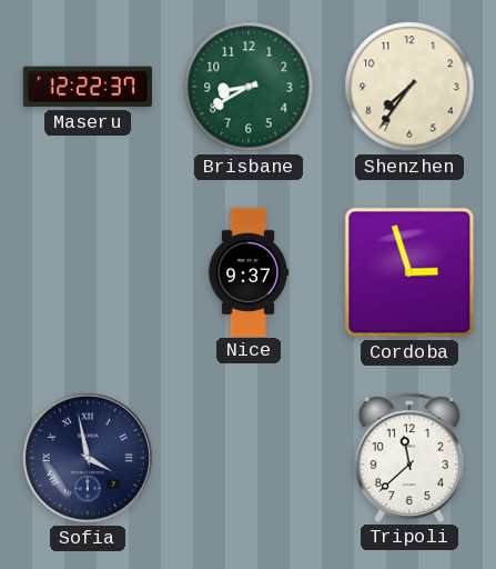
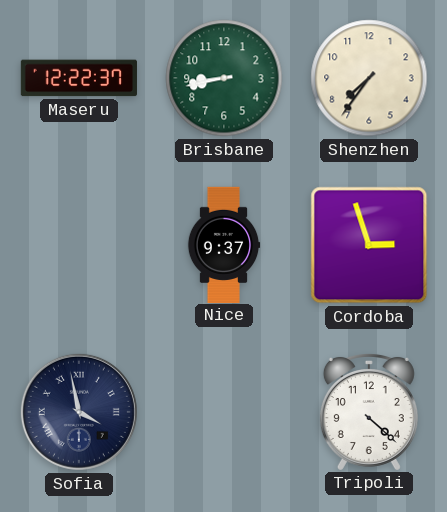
Brisbane: 8:40 -> 8:43
Tripoli: 11:38 -> 4:22
